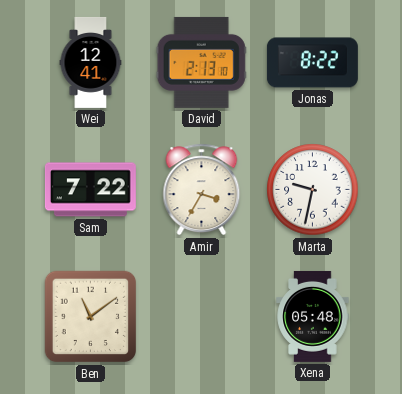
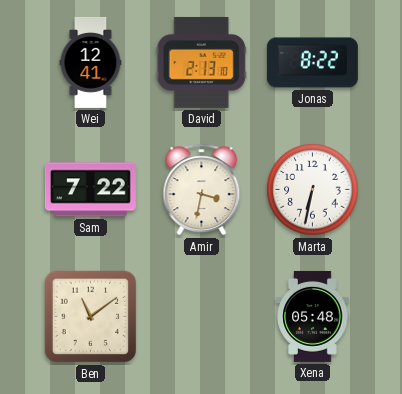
Amir: 3:35 -> 3:32
Marta: 9:32 -> 6:32
